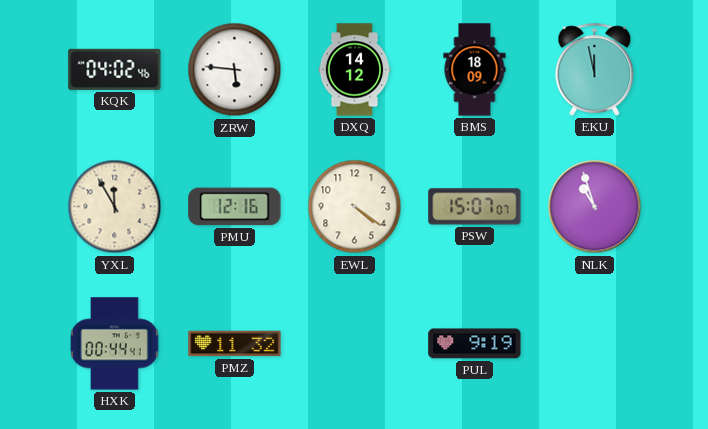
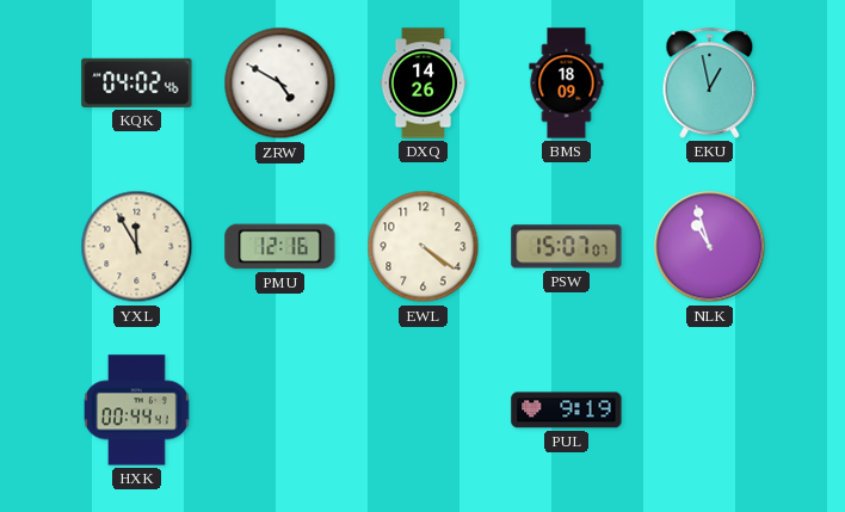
ZRW: 5:46 -> 4:50
DXQ: 14:12 -> 14:26
EKU: 11:58 -> 12:58
PMZ: 11:32 -> none
